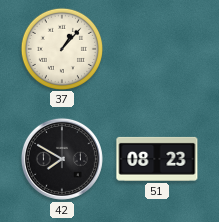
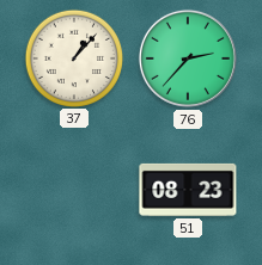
76: none -> 2:37
42: 7:50 -> none
